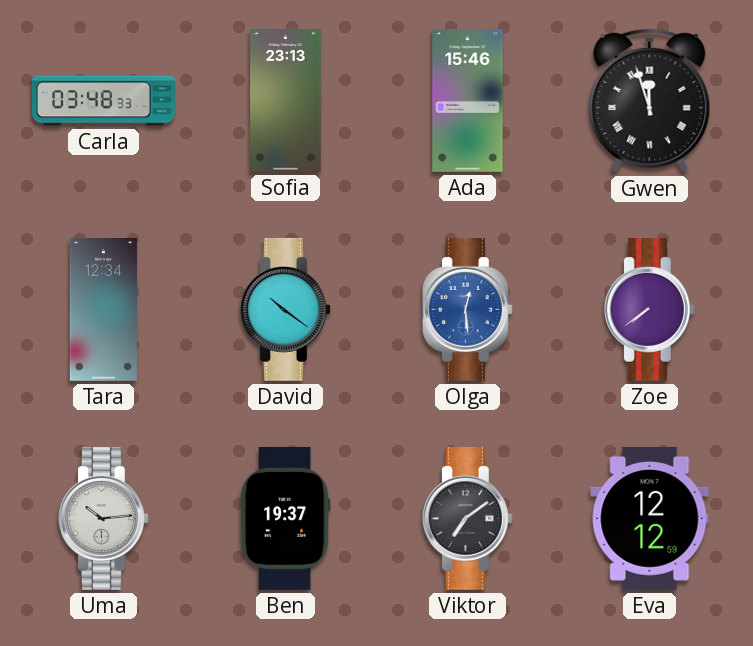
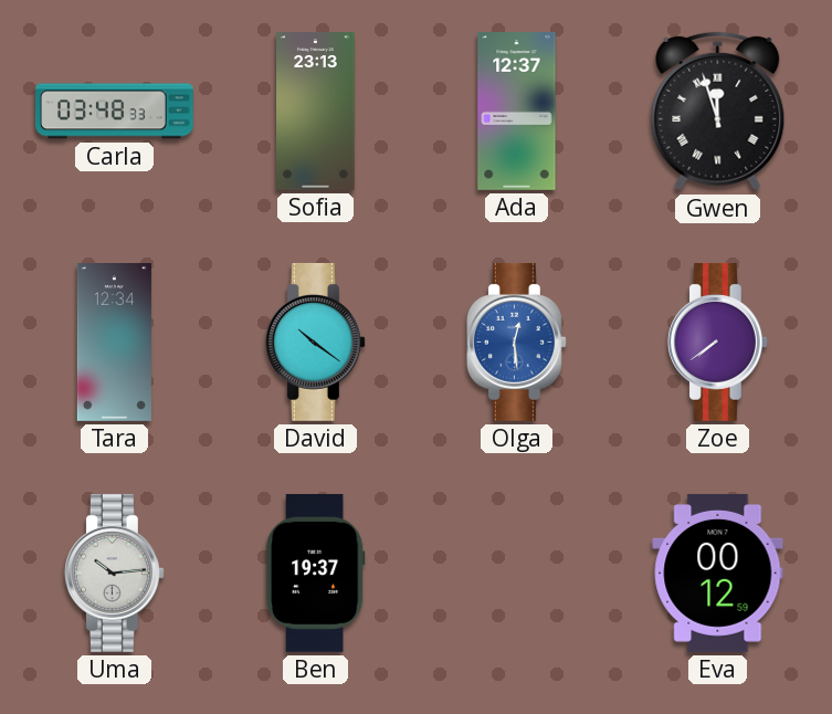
Ada: 15:46 -> 12:37
Viktor: 7:09 -> none
Eva: 12:12 -> 00:12
